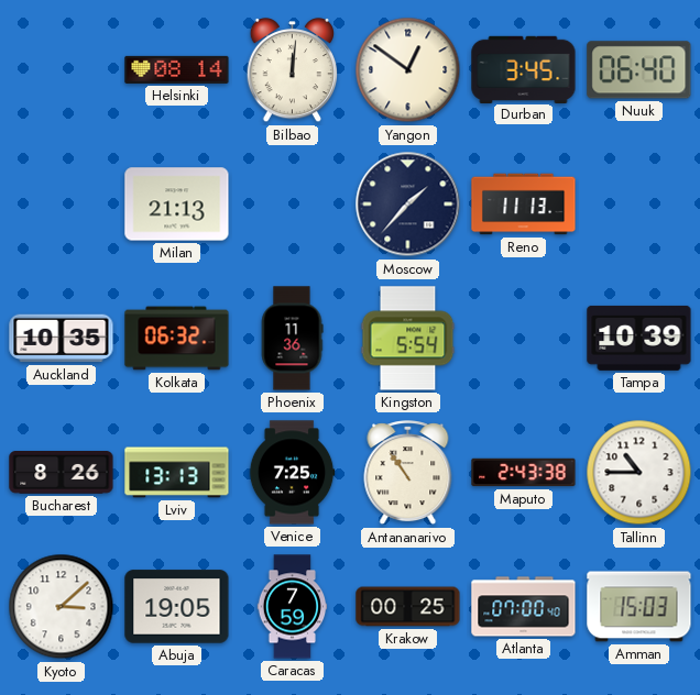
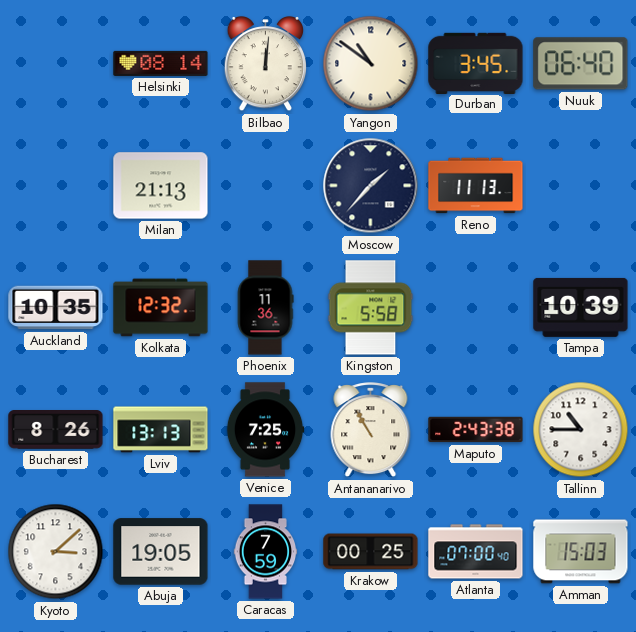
Yangon: 12:51 -> 10:51
Kolkata: 06:32 -> 12:32
Kingston: 5:54 -> 5:58
Antananarivo: 10:54 -> 10:55
